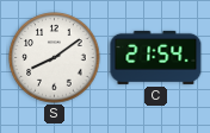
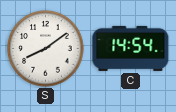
C: 21:54 -> 14:54
